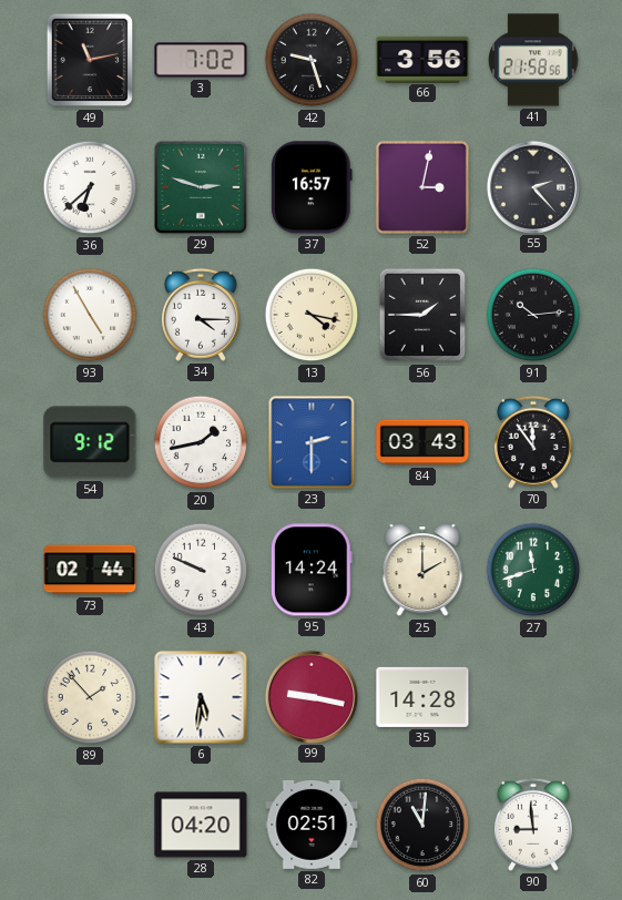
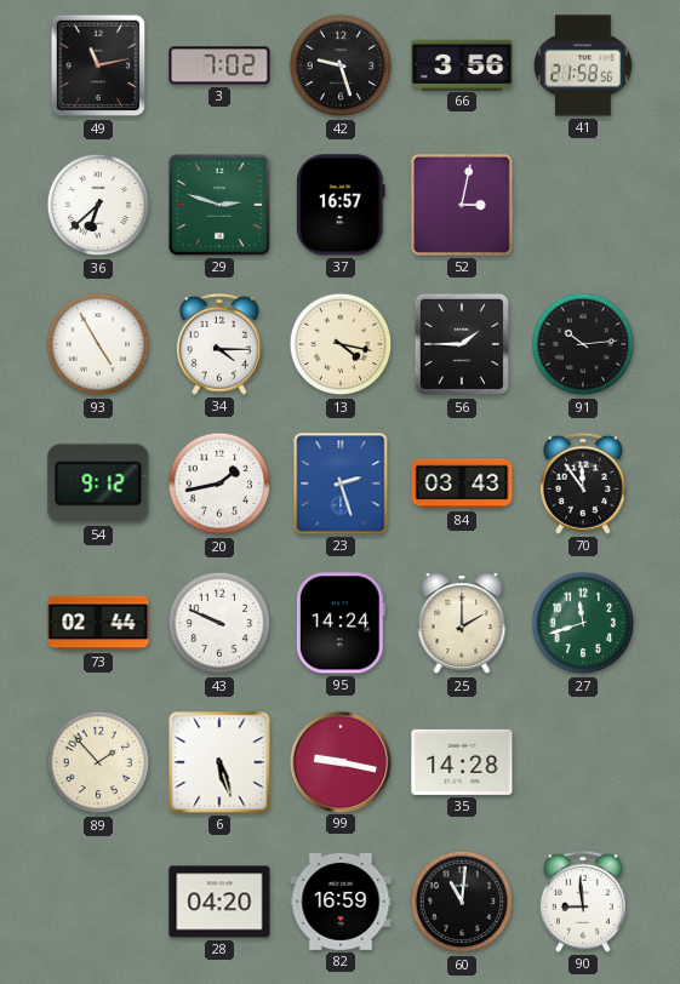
55: 2:23 -> none
23: 2:30 -> 2:27
6: 5:31 -> 5:27
82: 02:51 -> 16:59
